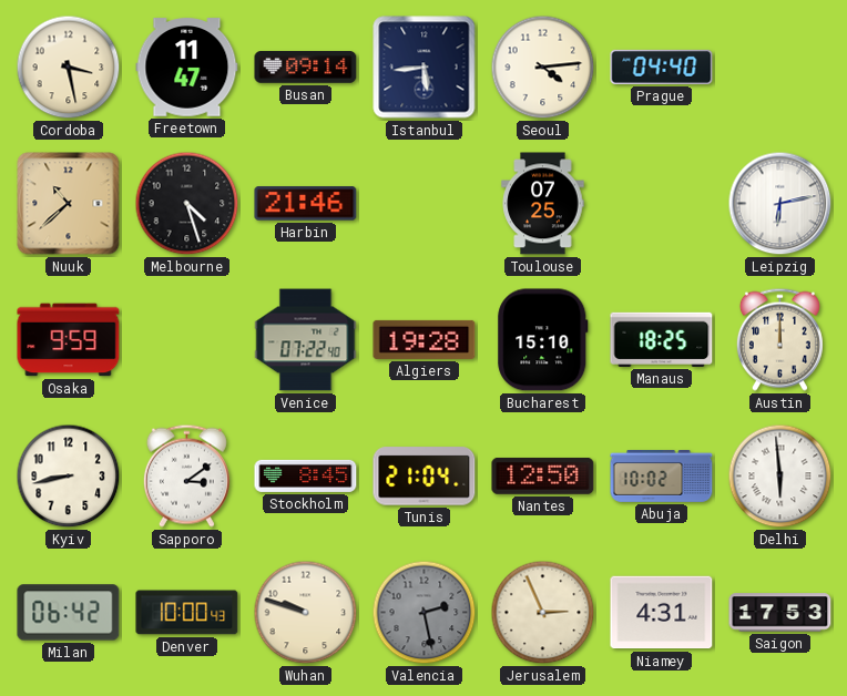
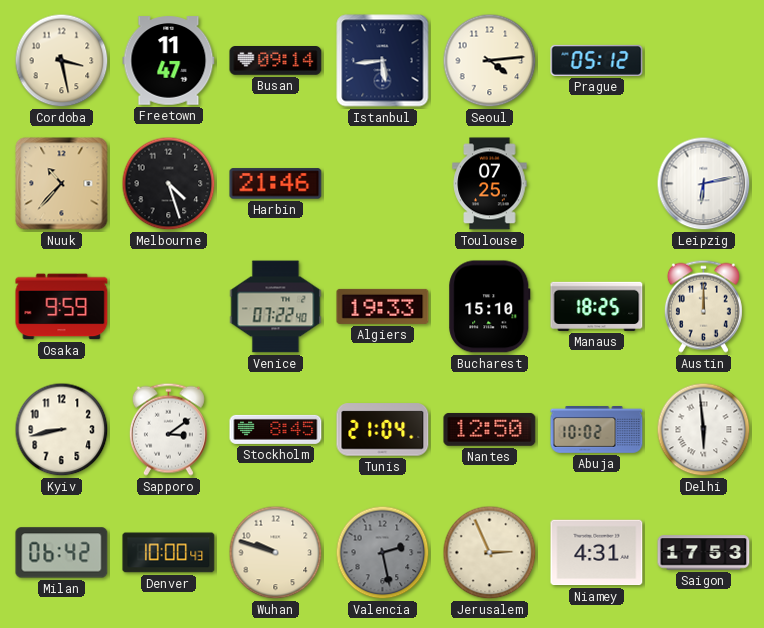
Prague: 04:40 -> 05:12
Nuuk: 10:38 -> 10:37
Algiers: 19:28 -> 19:33
